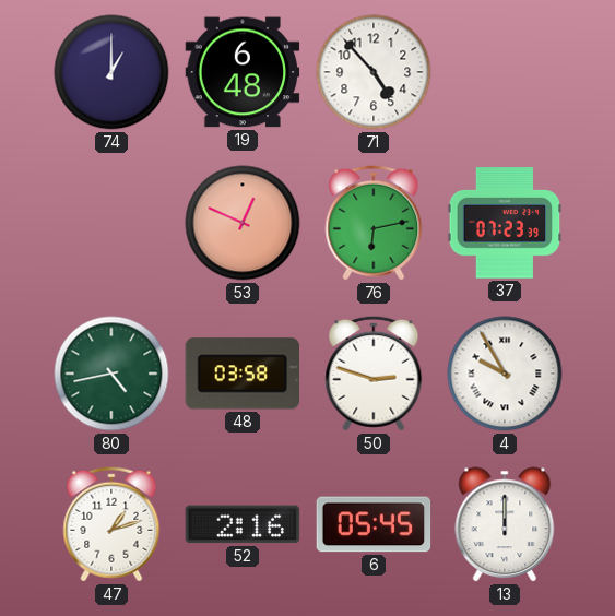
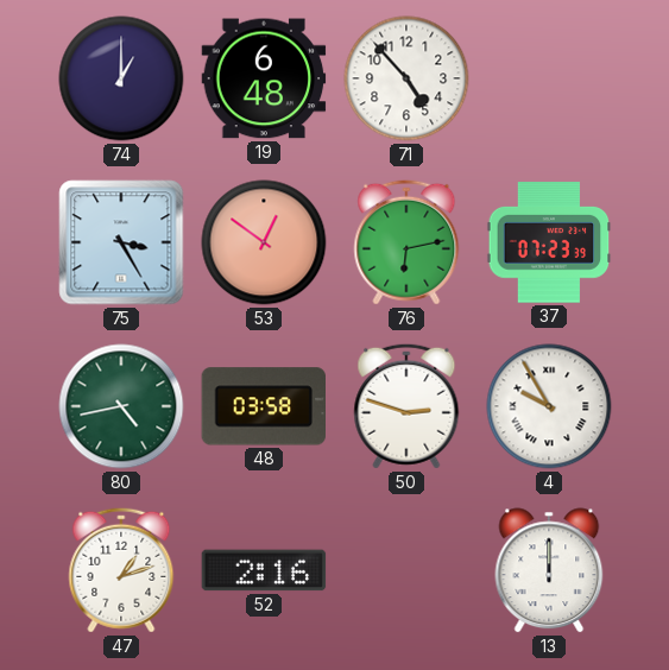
75: none -> 3:25
53: 12:49 -> 12:51
6: 05:45 -> none
